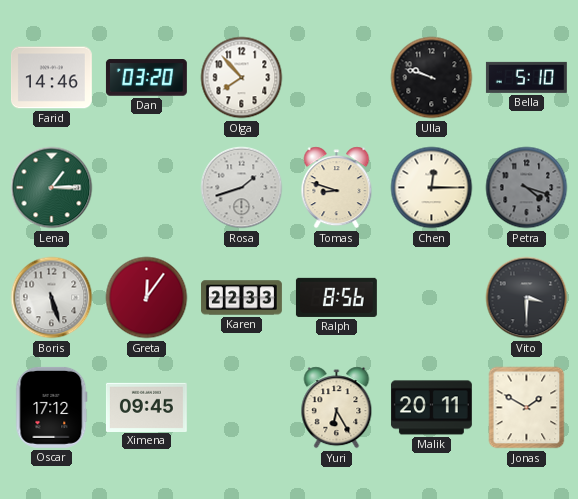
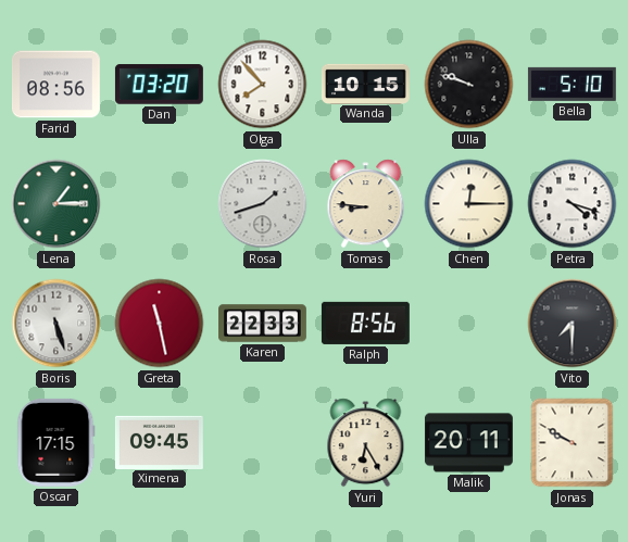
Farid: 14:46 -> 08:56
Wanda: none -> 10:15
Tomas: 8:48 -> 8:46
Petra dial: grey -> white
Greta: 12:06 -> 11:28
Vito: 3:30 -> 7:30
Oscar: 17:12 -> 17:15
Jonas: 1:50 -> 9:50
